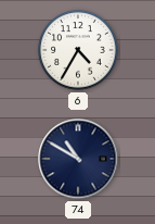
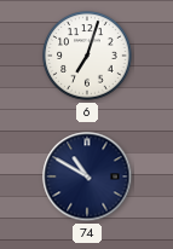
6: 4:35 -> 7:03
